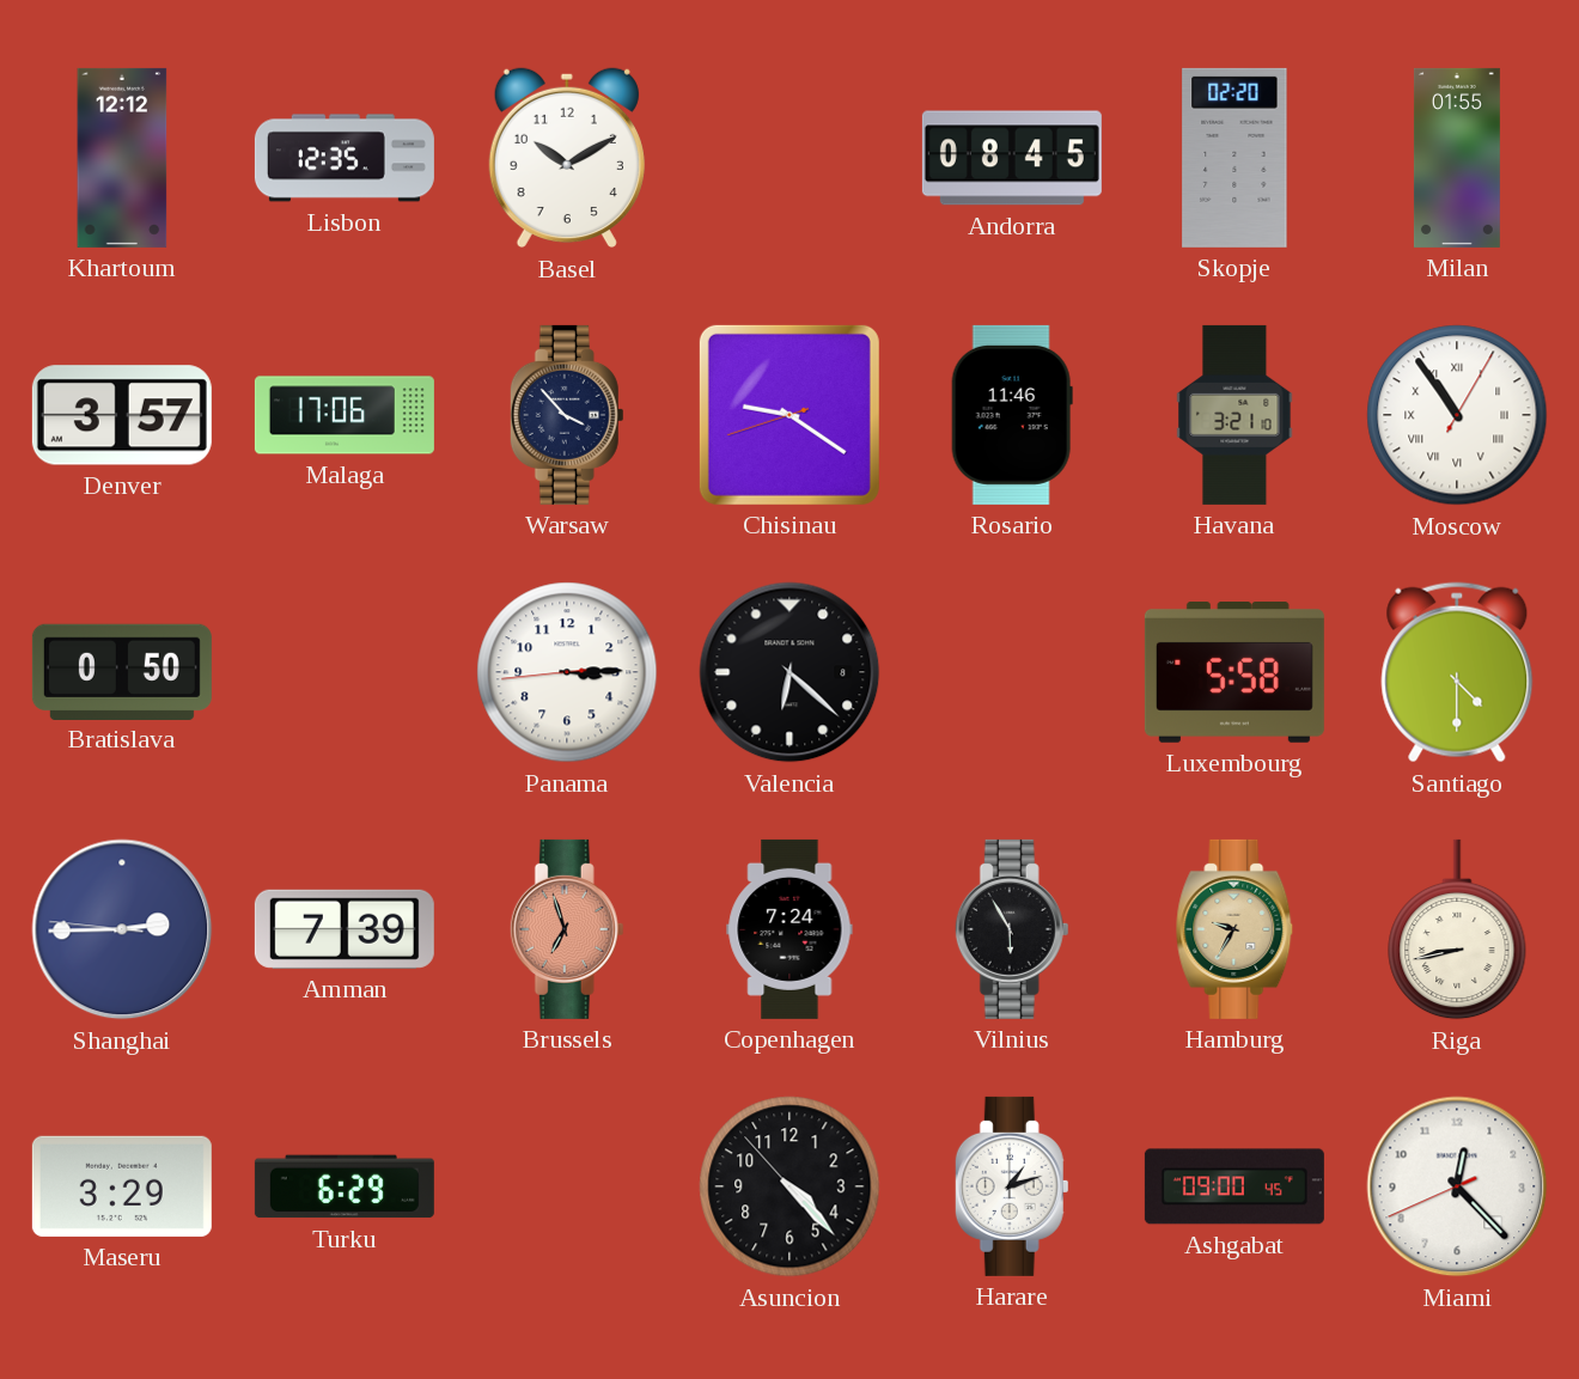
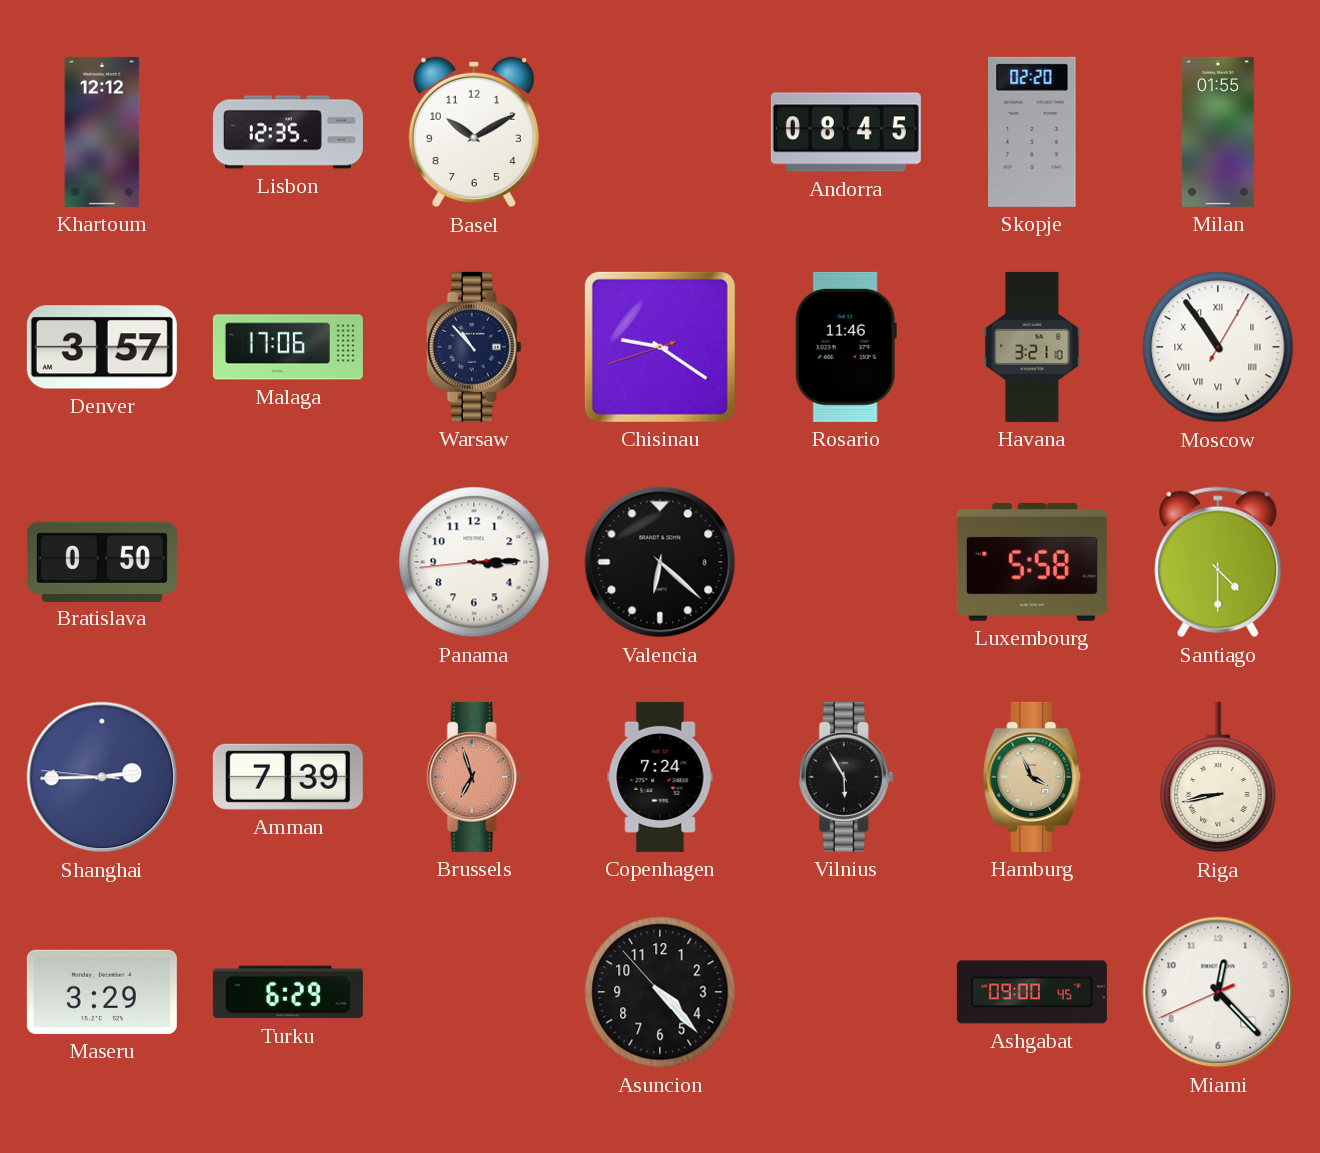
Warsaw: 3:53 -> 10:53
Hamburg: 9:35 -> 3:56
Harare: 1:12 -> none
